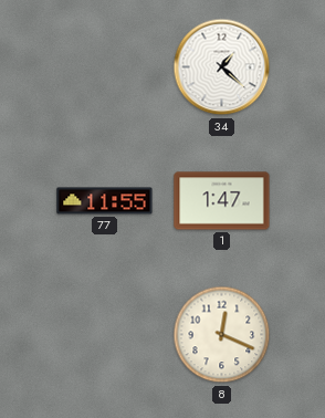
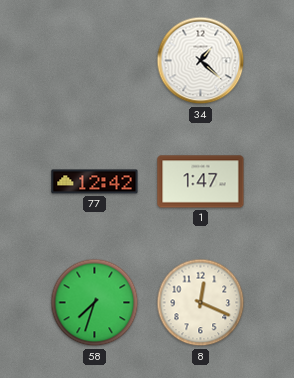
77: 11:55 -> 12:42
58: none -> 7:33
